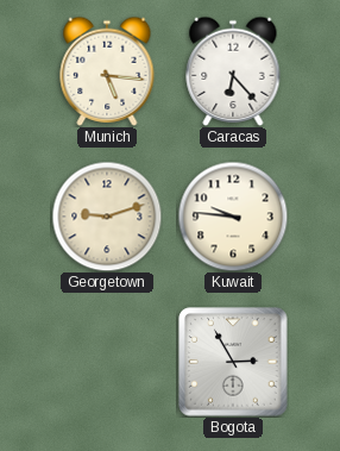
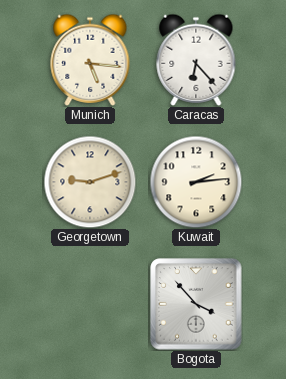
Kuwait: 9:46 -> 2:14
Bogota: 2:55 -> 3:53
